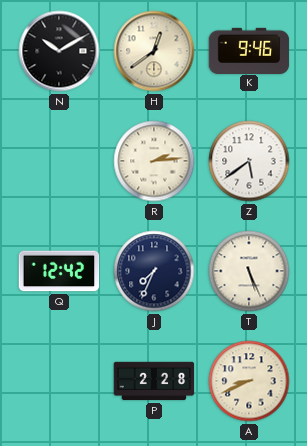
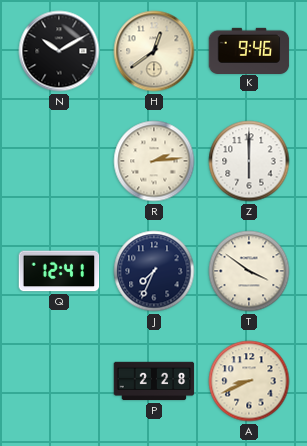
Z: 5:39 -> 6:00
Q: 12:42 -> 12:41
T: 5:26 -> 3:51
